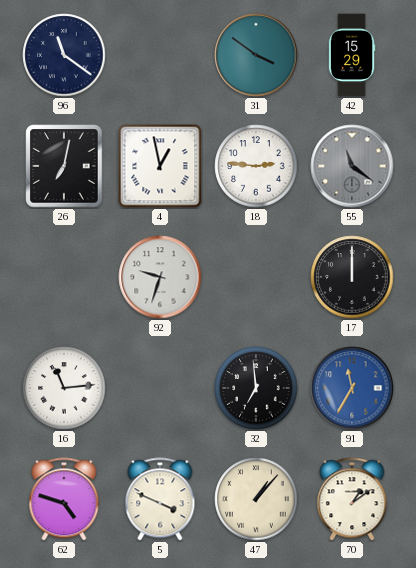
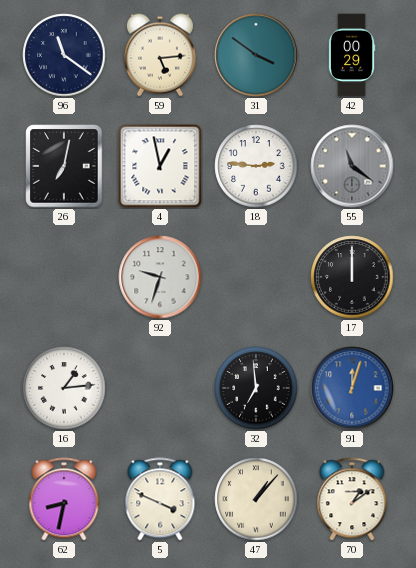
59: none -> 5:14
42: 15:29 -> 00:29
16: 11:14 -> 1:14
91: 11:35 -> 12:03
62: 4:48 -> 8:32
